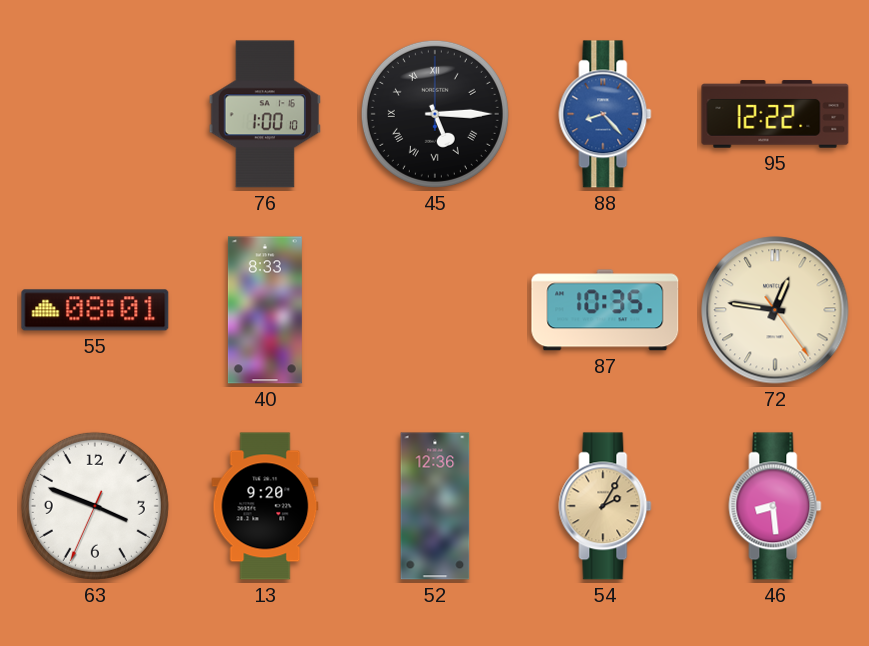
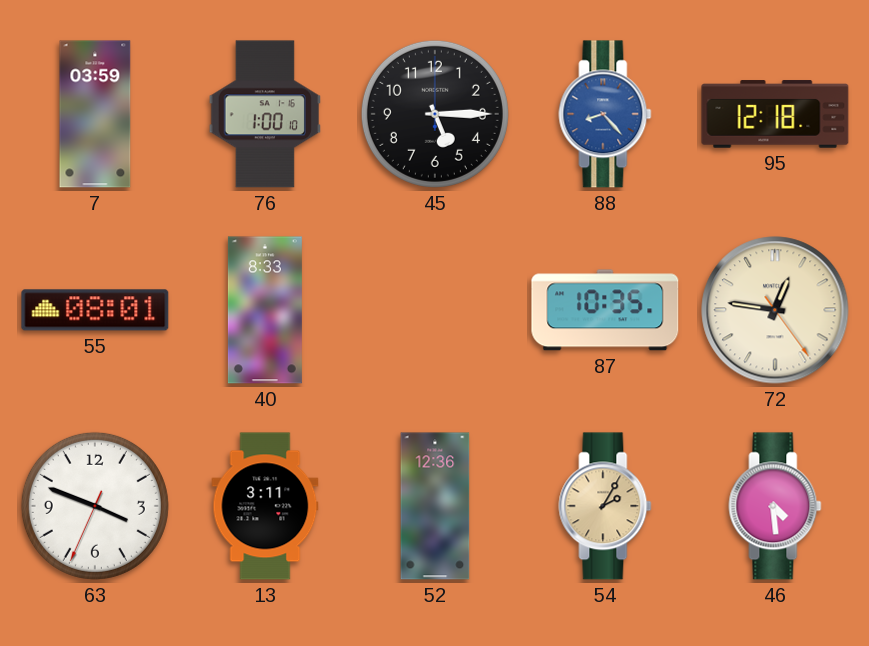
7: none -> 03:59
45 numerals: Roman -> Arabic
95: 12:22 -> 12:18
13: 9:20 -> 3:11
46: 8:29 -> 4:29
